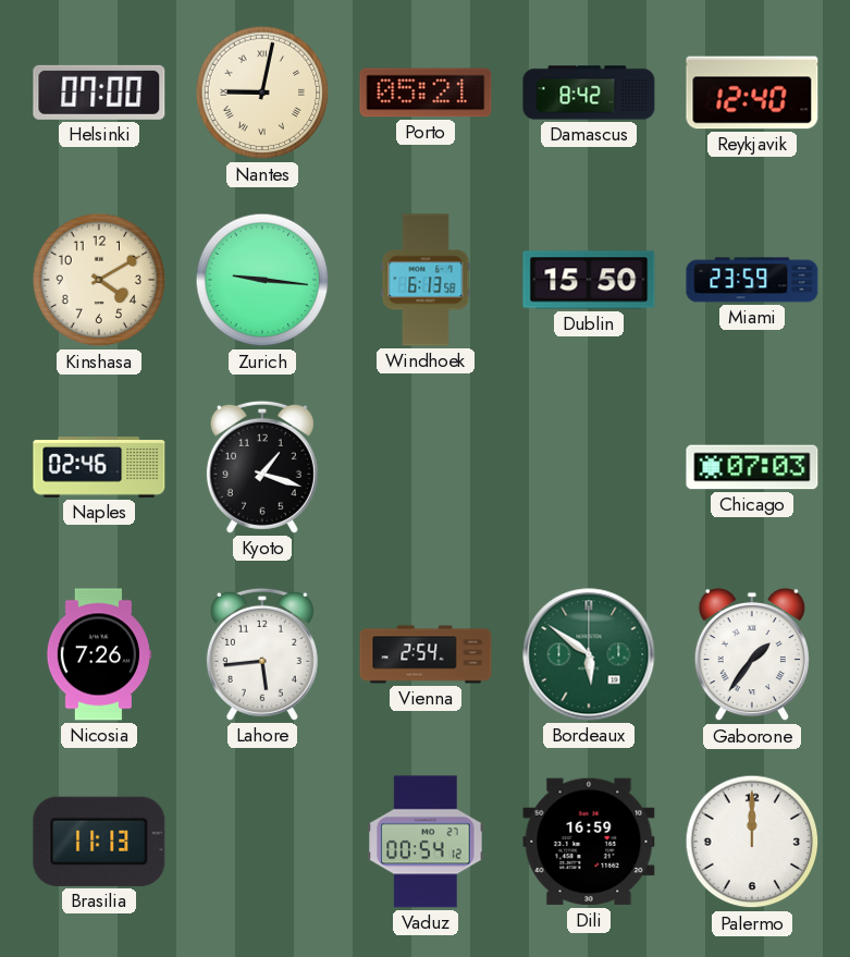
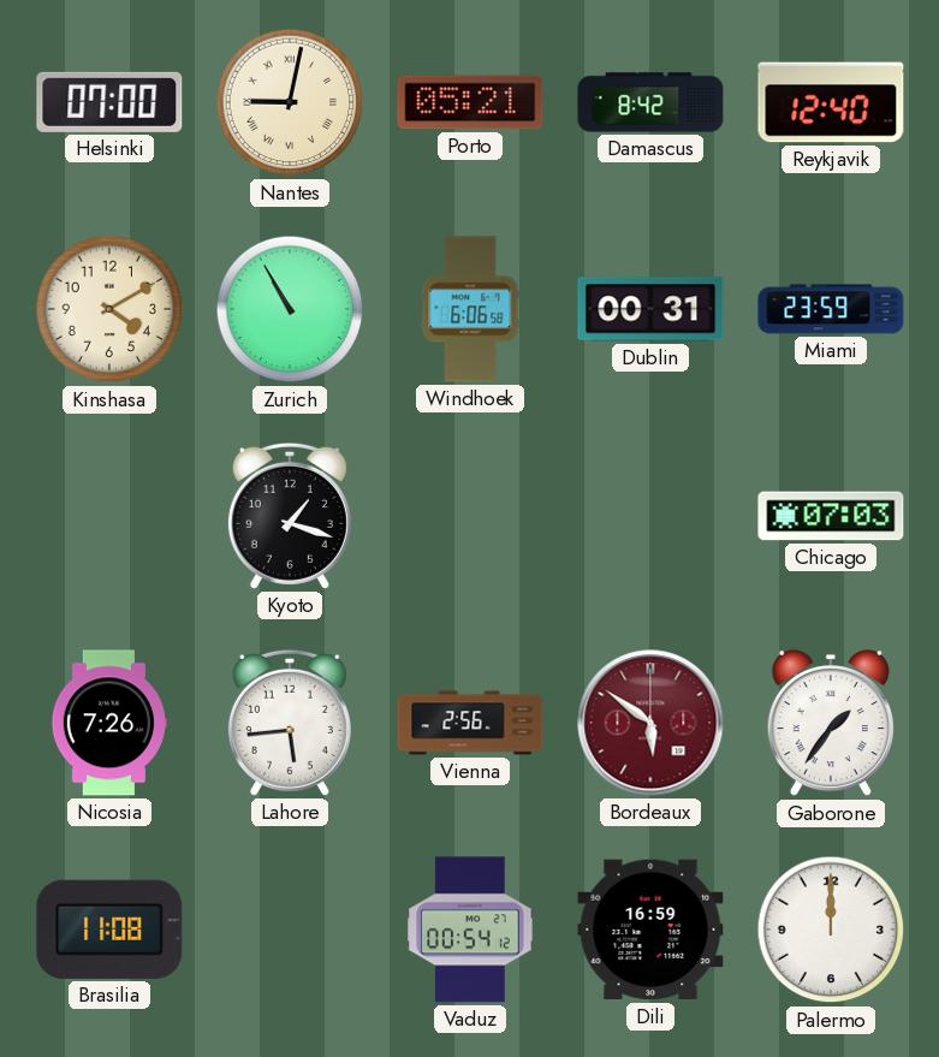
Zurich: 9:16 -> 10:55
Windhoek: 6:13 -> 6:06
Dublin: 15:50 -> 00:31
Naples: 02:46 -> none
Vienna: 2:54 -> 2:56
Bordeaux dial: green -> burgundy
Brasilia: 11:13 -> 11:08
